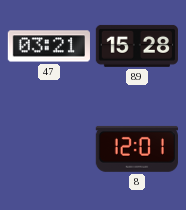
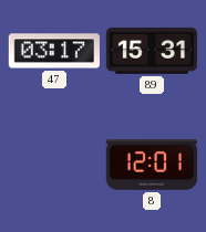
47: 03:21 -> 03:17
89: 15:28 -> 15:31
